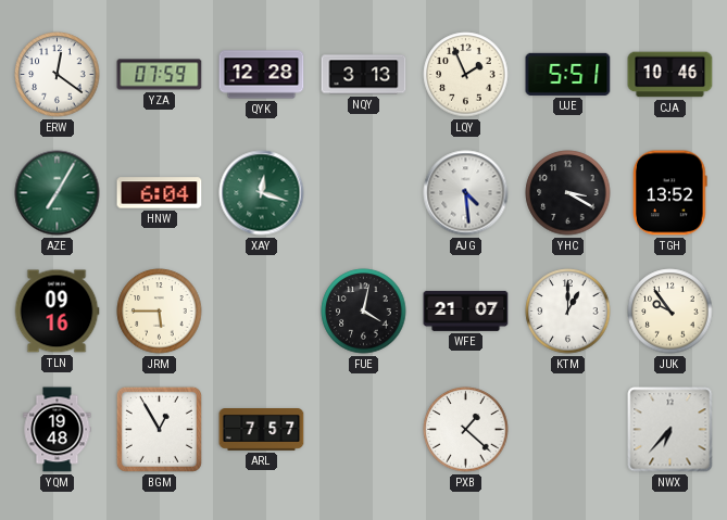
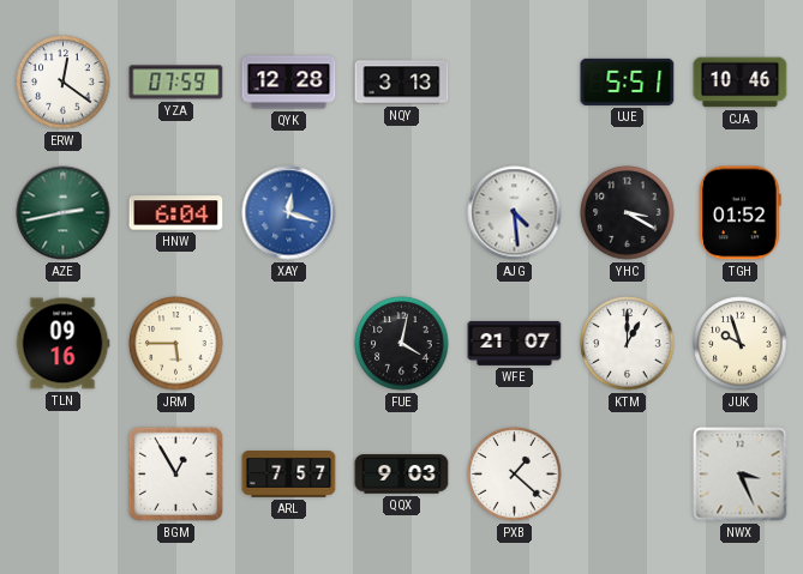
LQY: 1:56 -> none
AZE: 7:05 -> 2:43
XAY dial: green -> blue
TGH: 13:52 -> 01:52
JUK: 9:54 -> 9:57
YQM: 19:48 -> none
QQX: none -> 9:03
NWX: 6:37 -> 3:26
